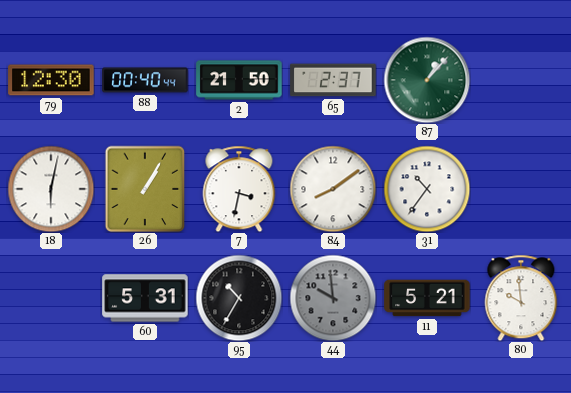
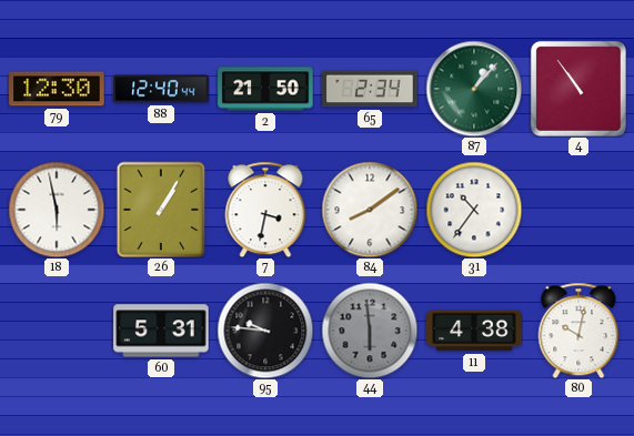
88: 00:40 -> 12:40
65: 2:37 -> 2:34
4: none -> 10:54
18: 6:02 -> 5:58
95: 10:35 -> 9:46
44: 9:59 -> 5:59
11: 5:21 -> 4:38
80: 9:59 -> 10:02
